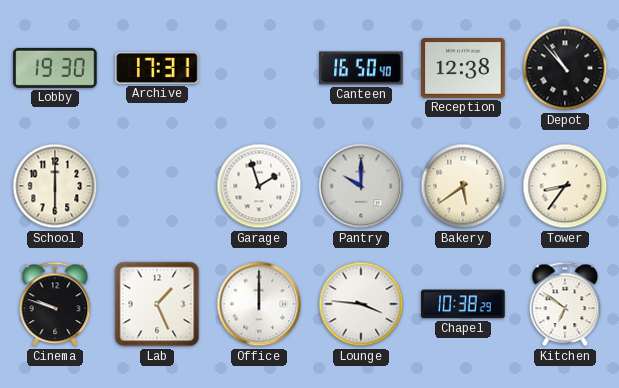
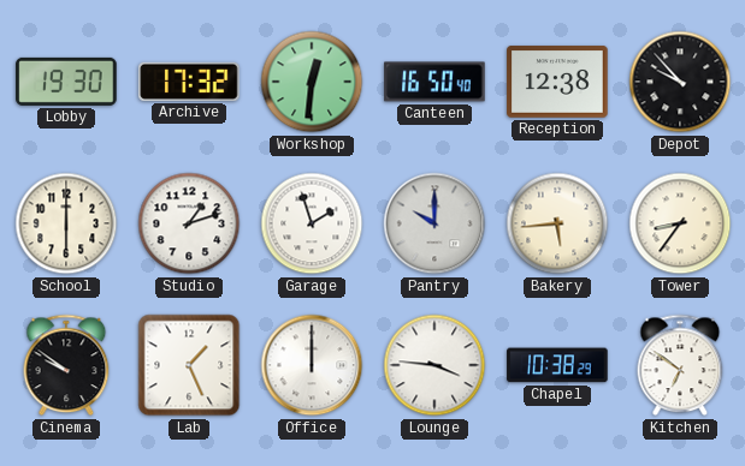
Archive: 17:31 -> 17:32
Workshop: none -> 12:31
Depot: 10:53 -> 9:53
Studio: none -> 1:12
Bakery: 5:39 -> 5:44
Cinema: 9:48 -> 9:51
